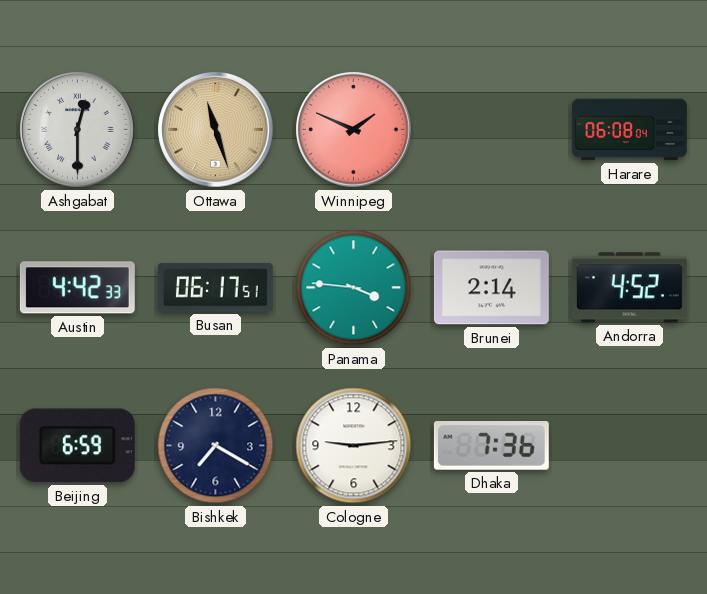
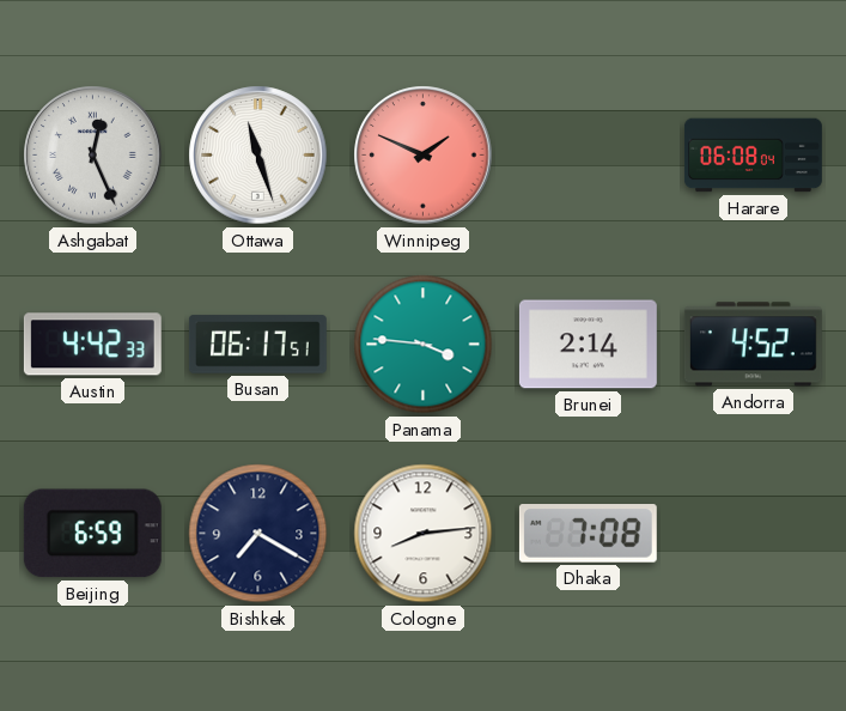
Ashgabat: 12:30 -> 12:26
Ottawa dial: champagne -> white
Cologne: 9:14 -> 8:14
Dhaka: 7:36 -> 7:08
